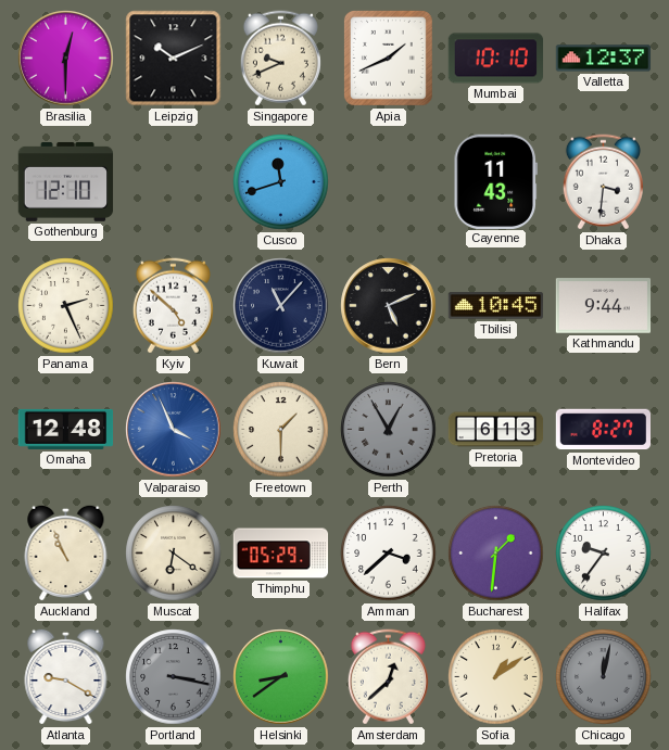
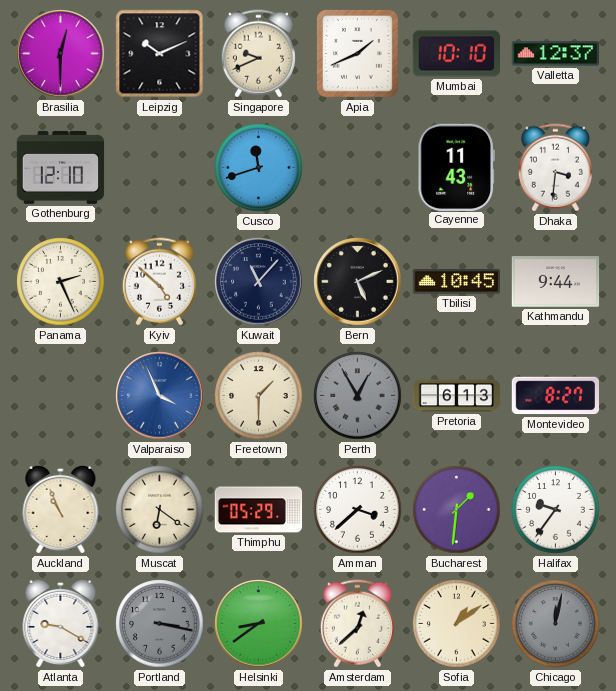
Omaha: 12:48 -> none
